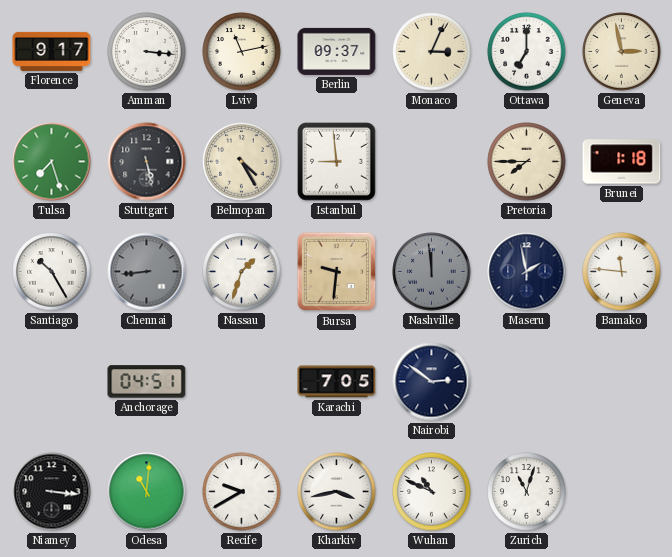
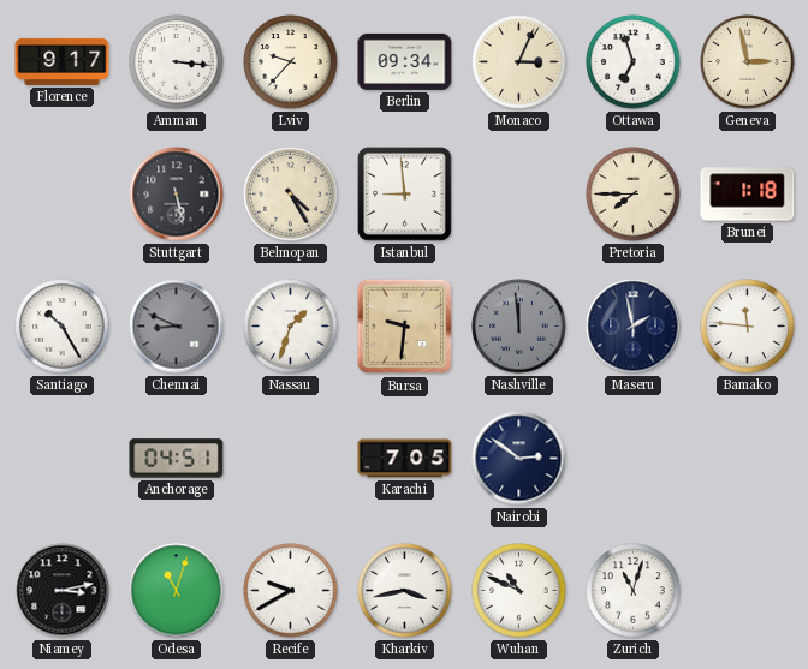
Lviv: 11:13 -> 9:37
Berlin: 09:37 -> 09:34
Ottawa: 7:00 -> 6:57
Tulsa: 7:27 -> none
Chennai: 8:44 -> 8:49
Niamey: 3:16 -> 3:13
Odesa: 11:01 -> 11:03
